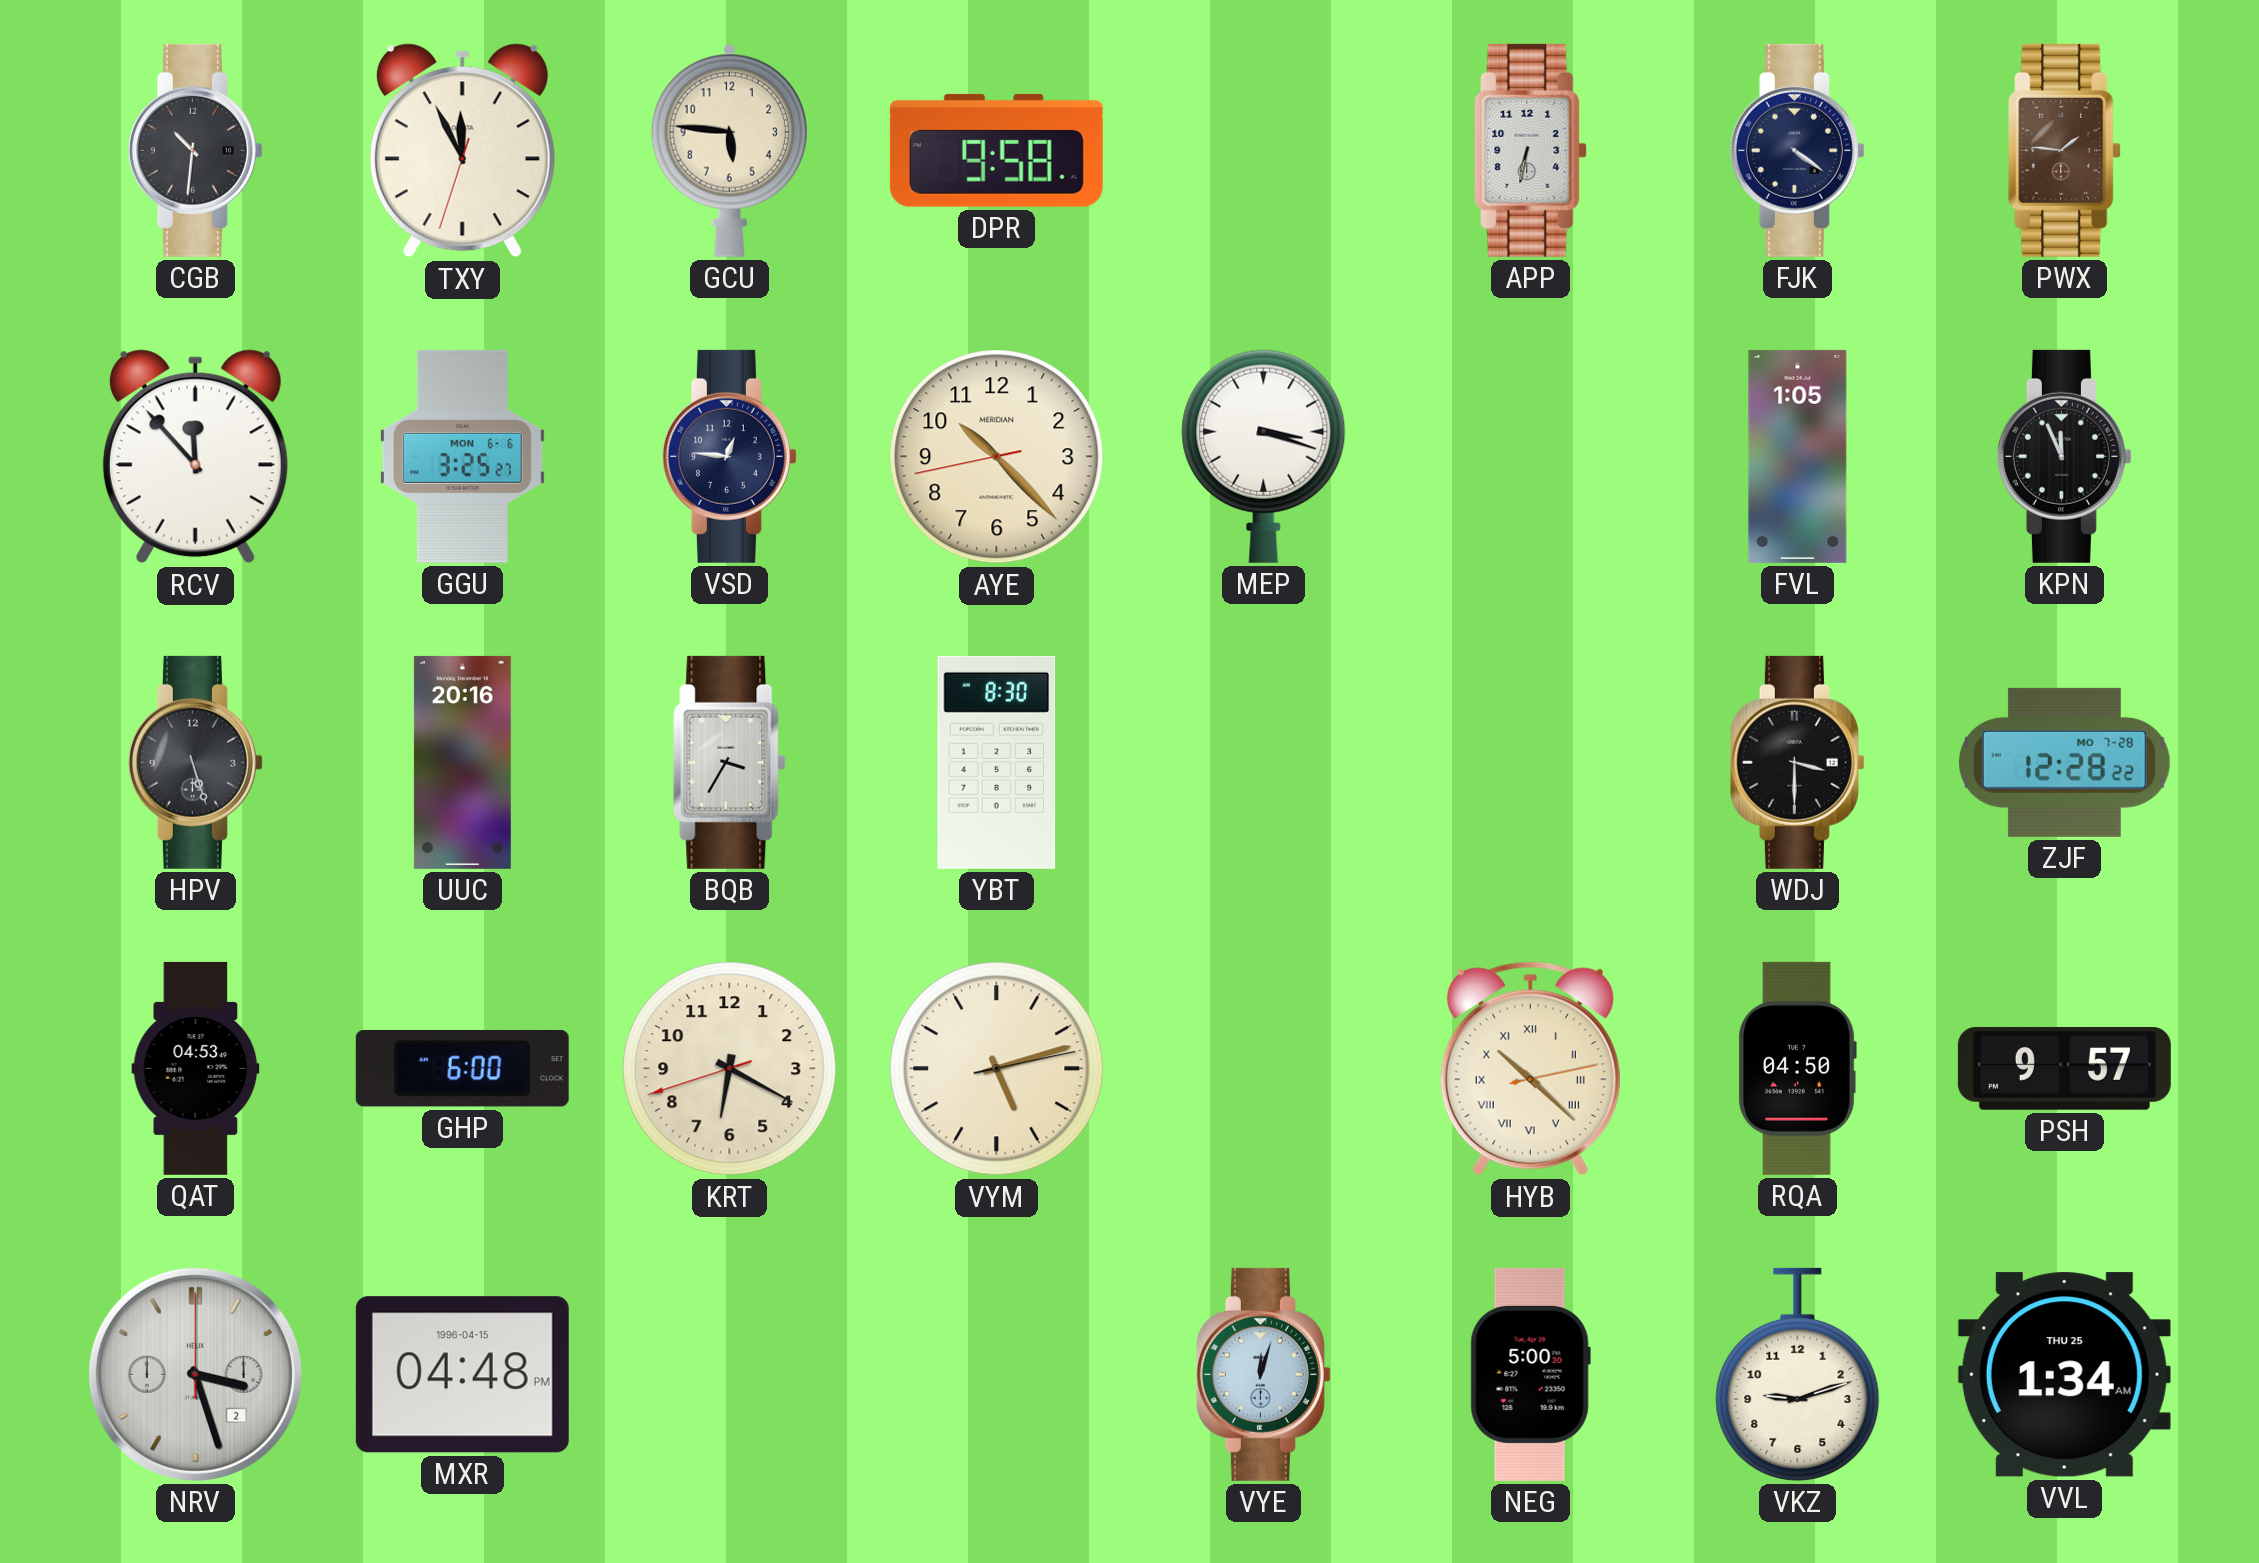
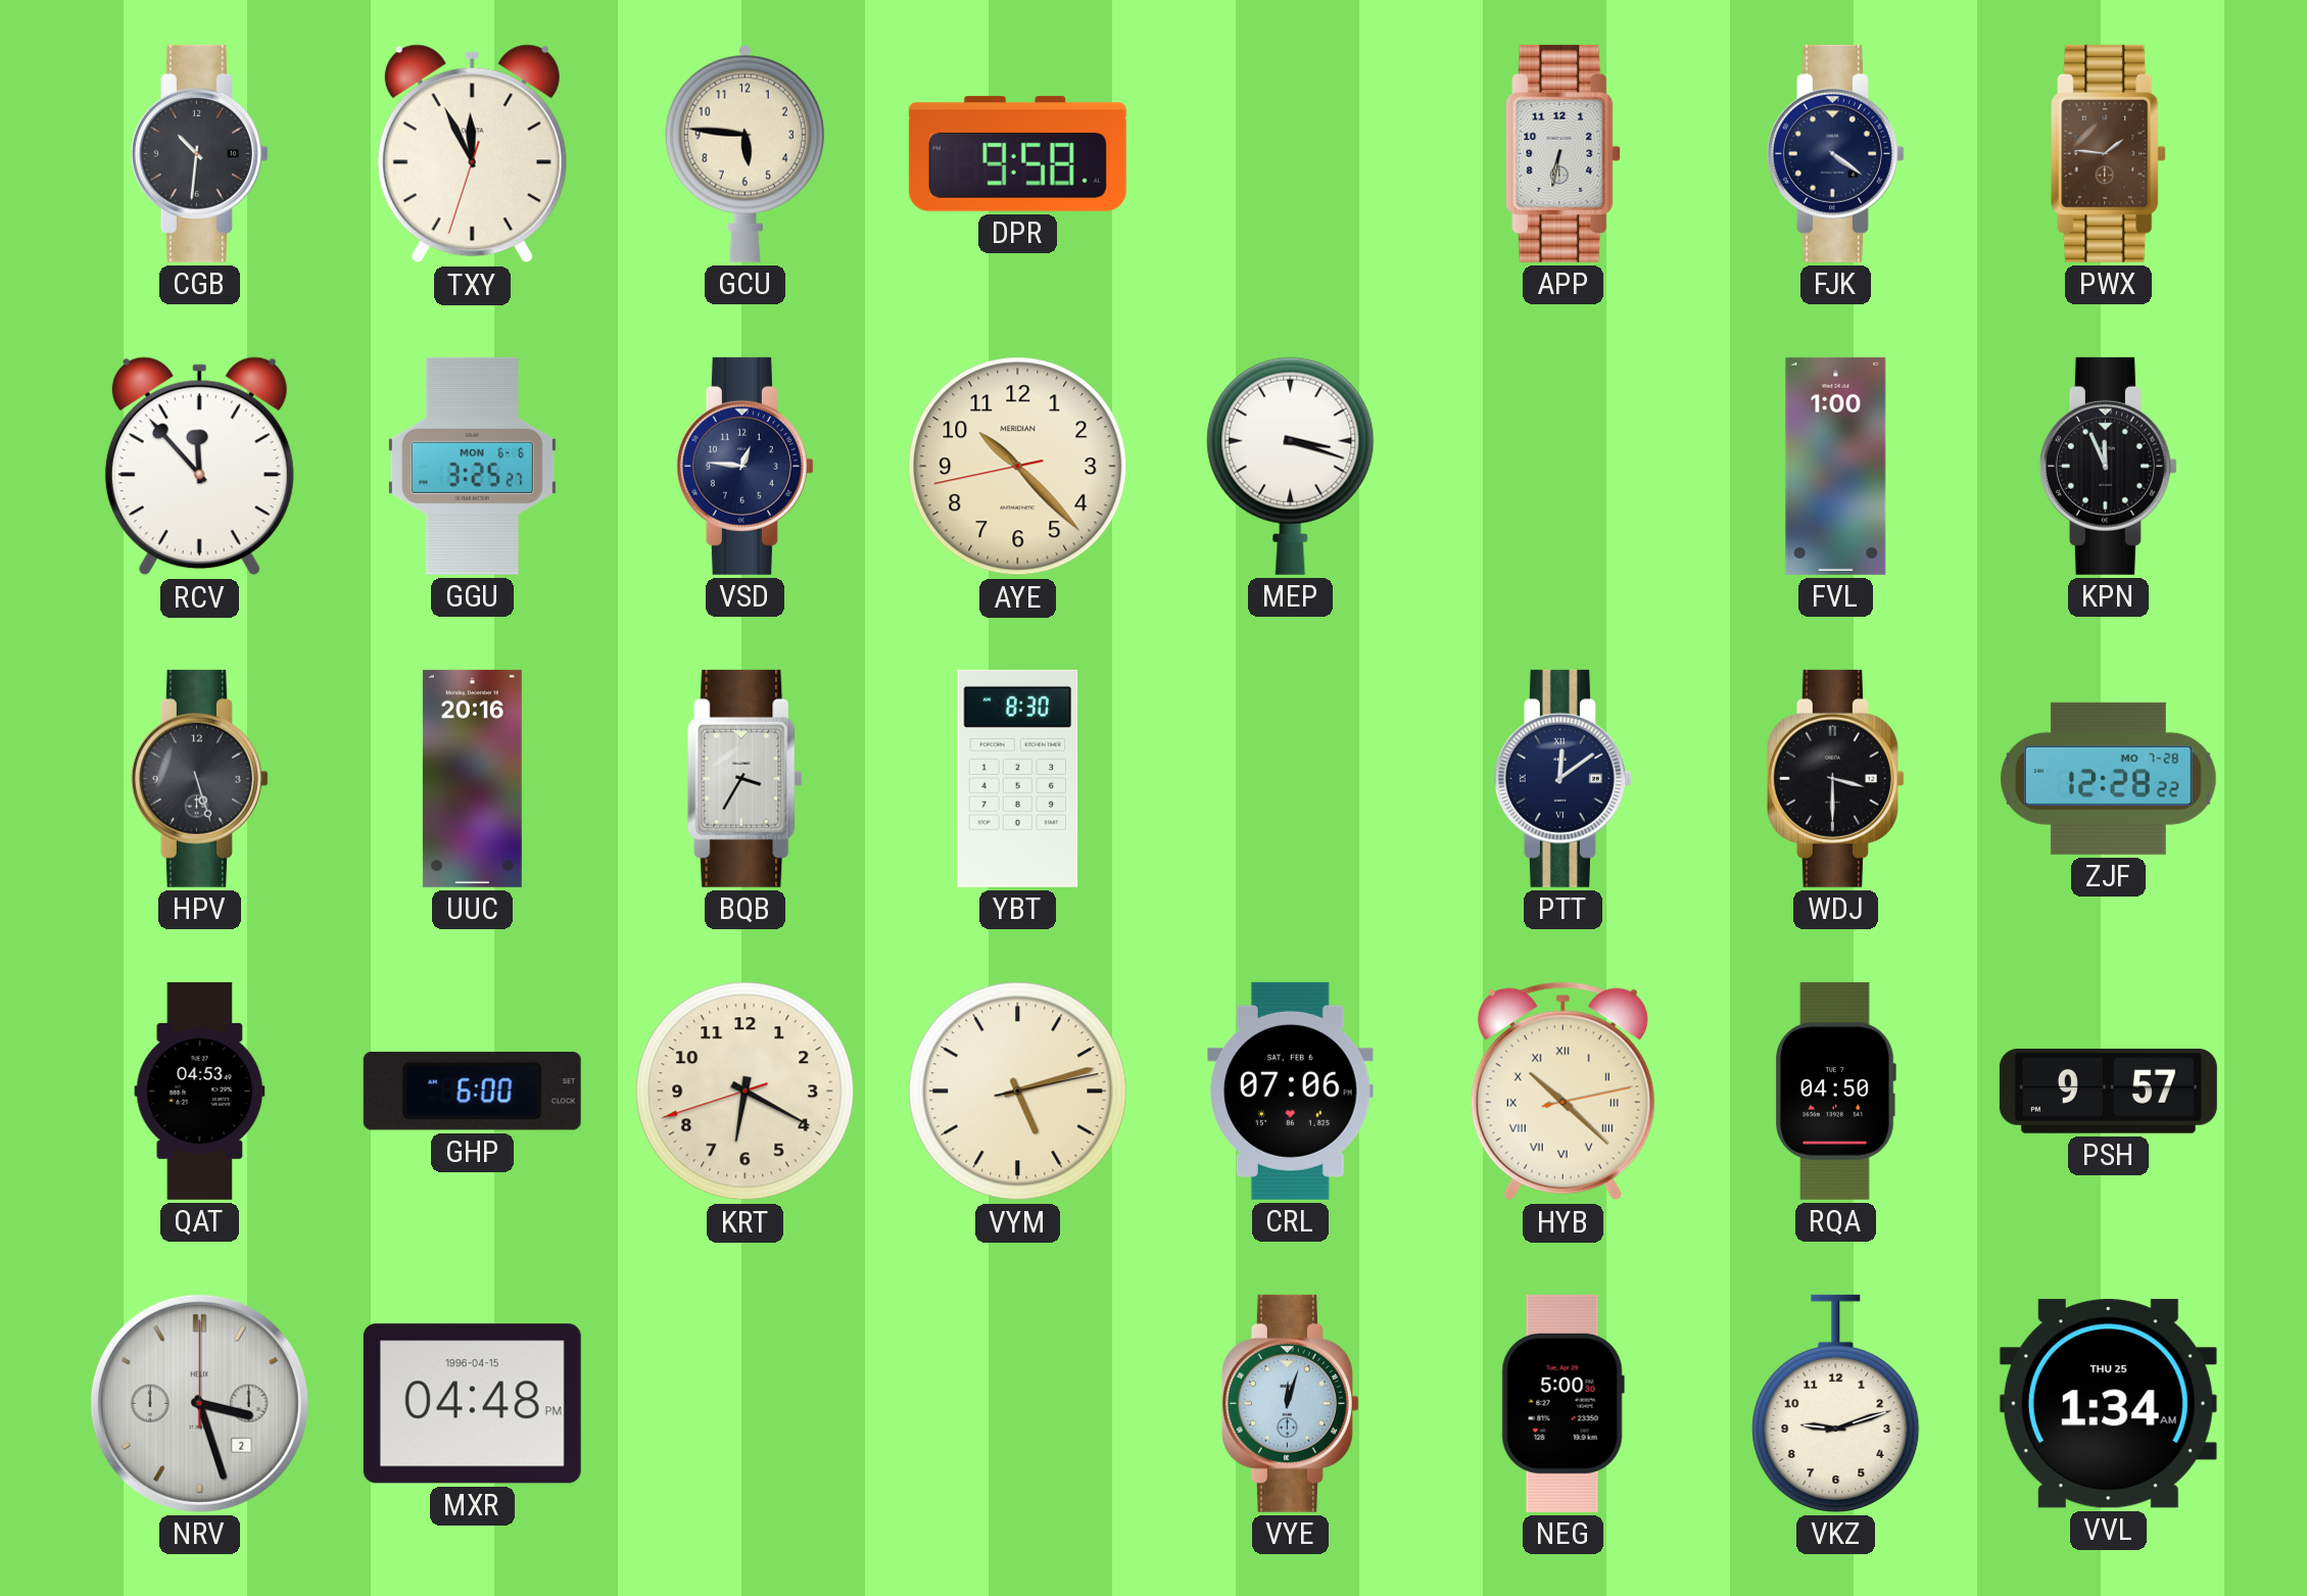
FVL: 1:05 -> 1:00
PTT: none -> 12:09
CRL: none -> 07:06
